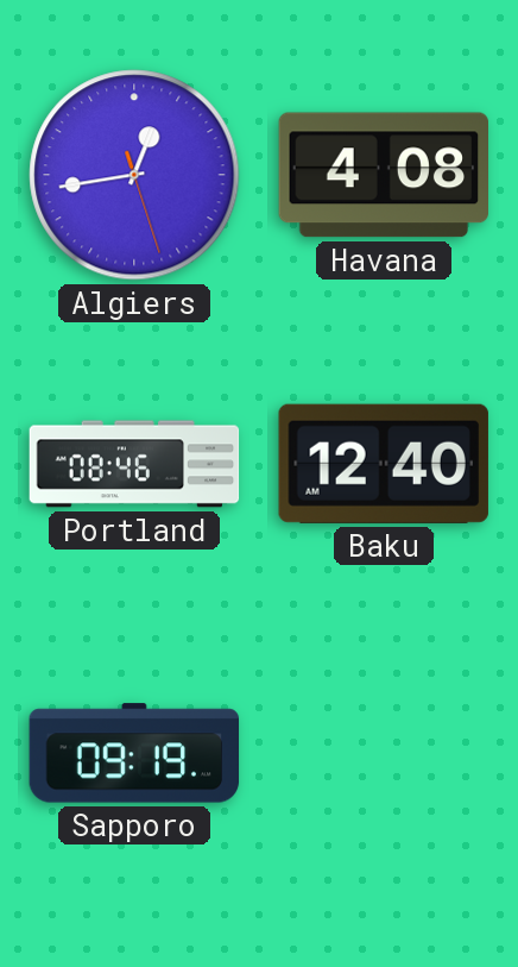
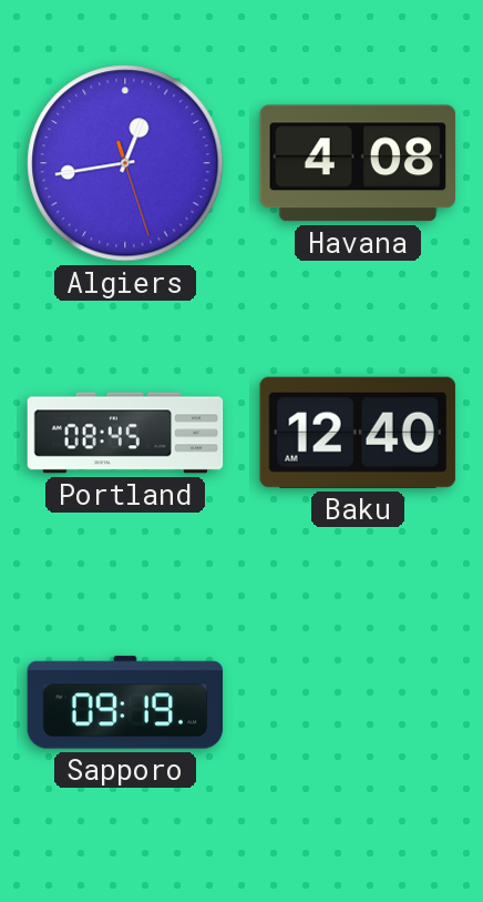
Portland: 08:46 -> 08:45
